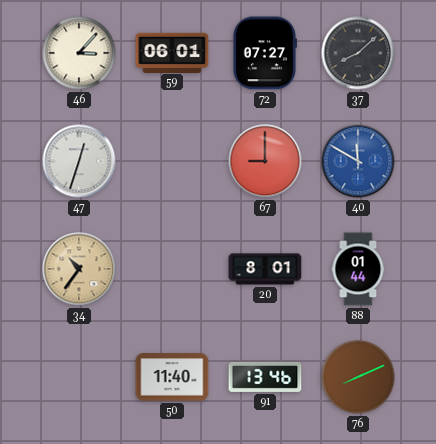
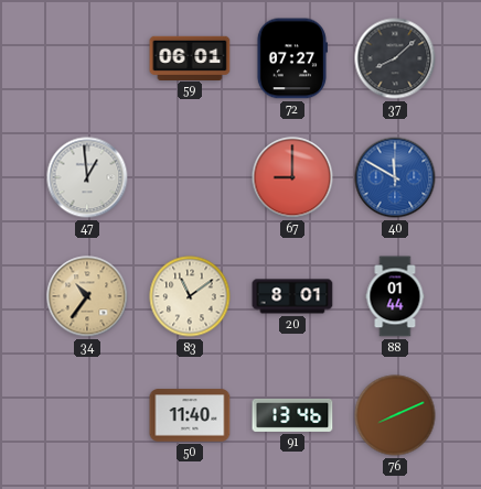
46: 3:07 -> none
47: 12:33 -> 12:59
83: none -> 11:09
